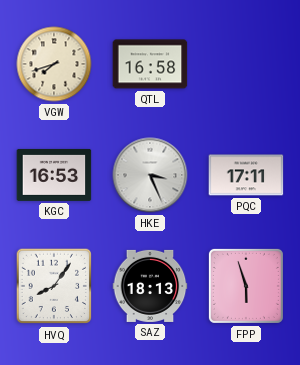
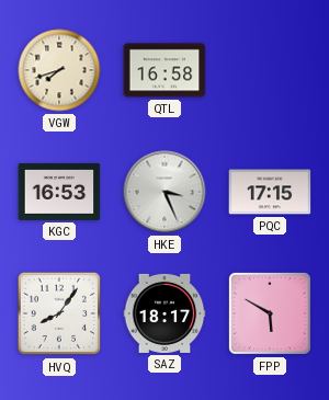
PQC: 17:11 -> 17:15
SAZ: 18:13 -> 18:17
FPP: 5:57 -> 5:50
